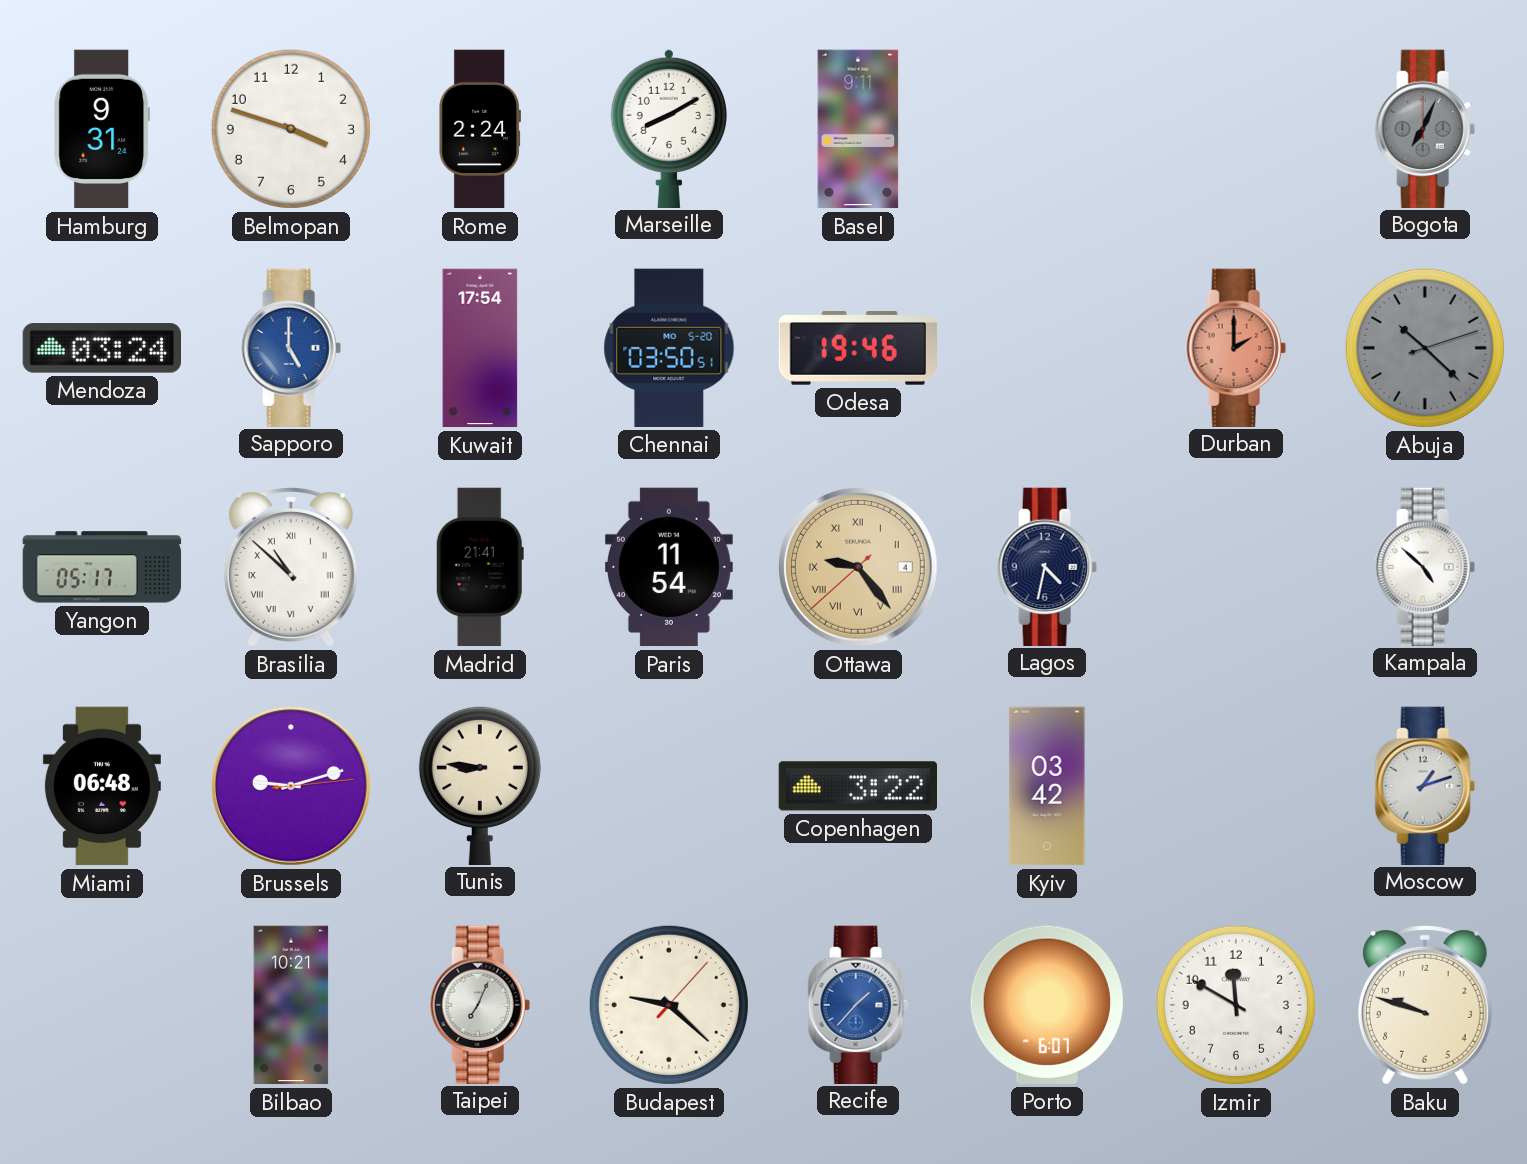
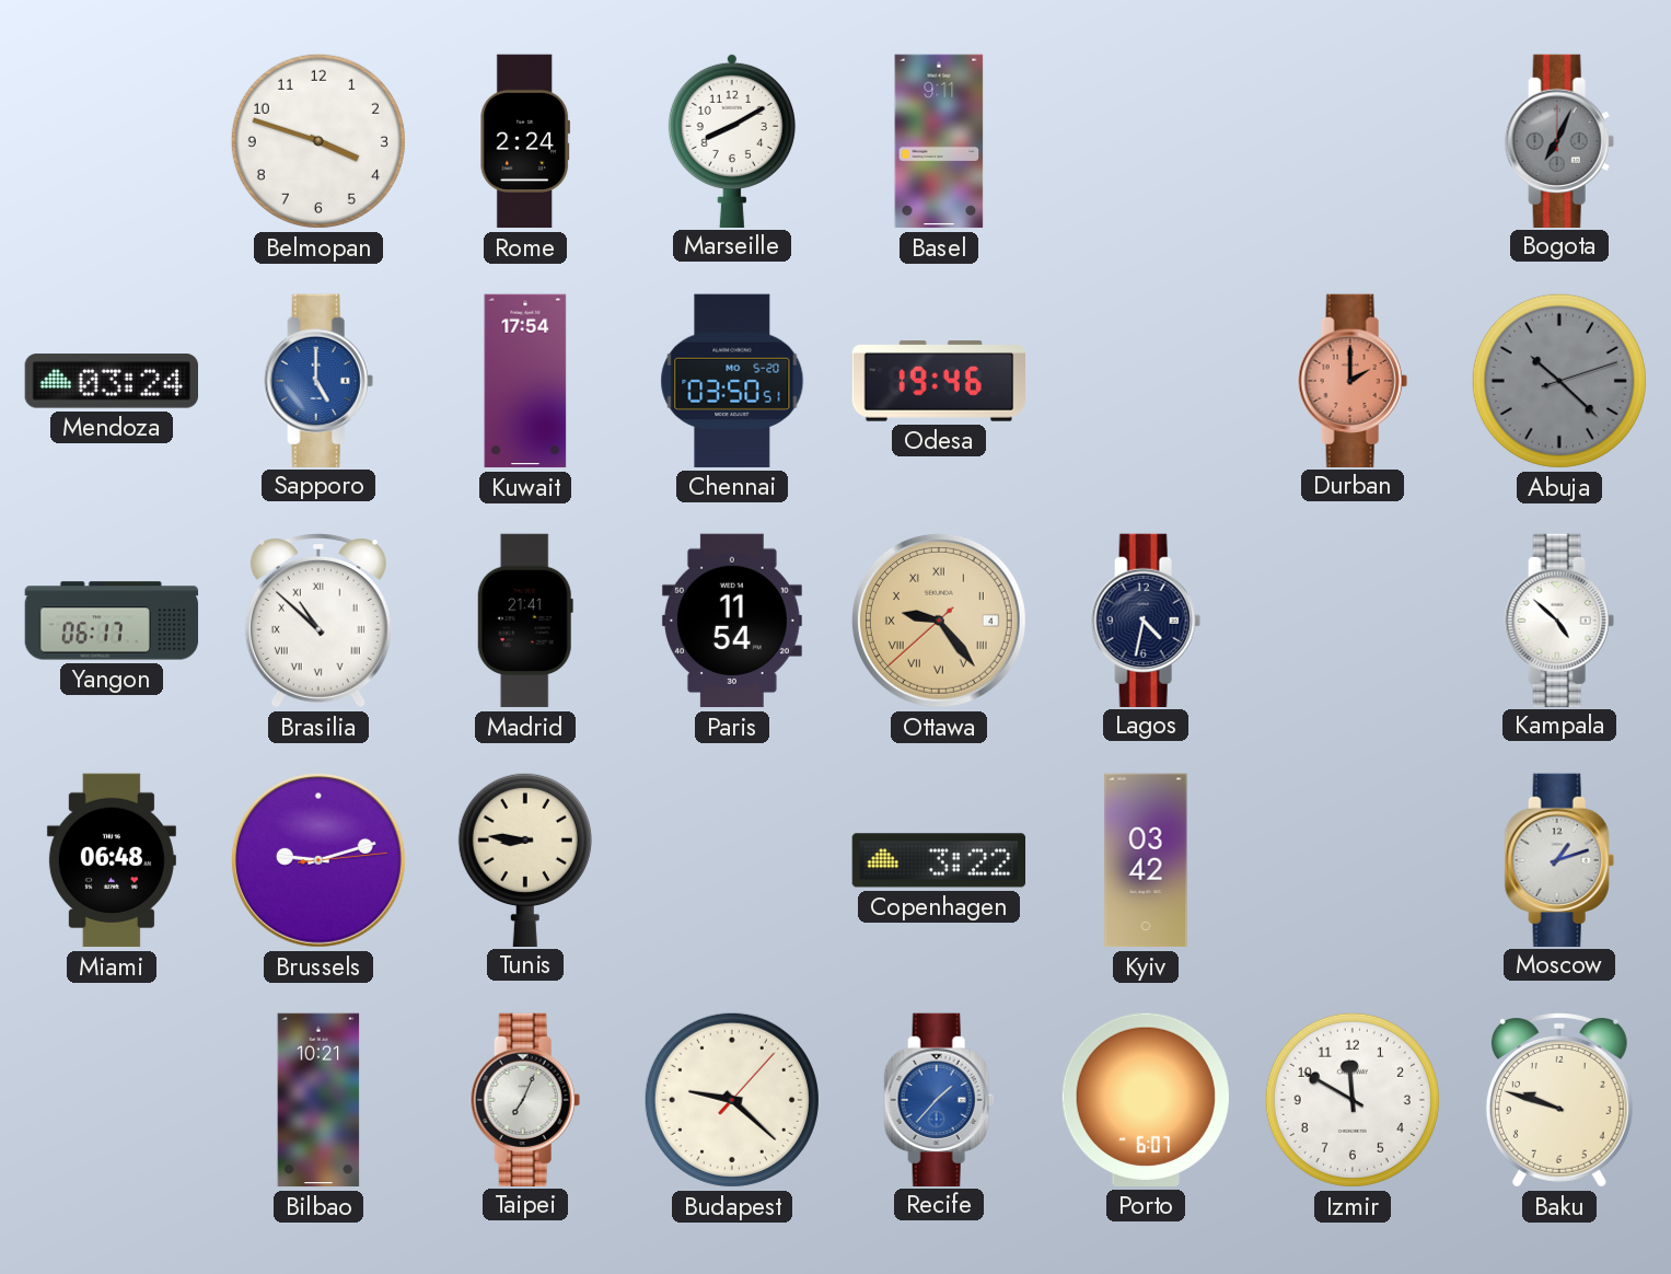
Hamburg: 9:31 -> none
Yangon: 05:17 -> 06:17
